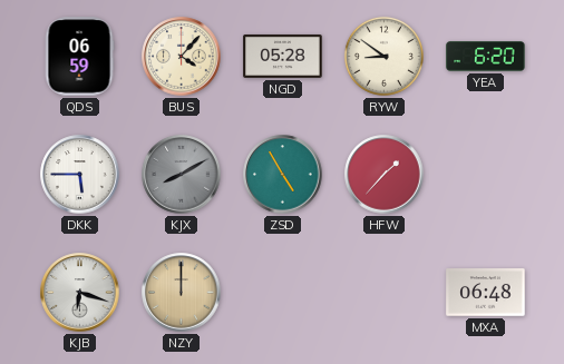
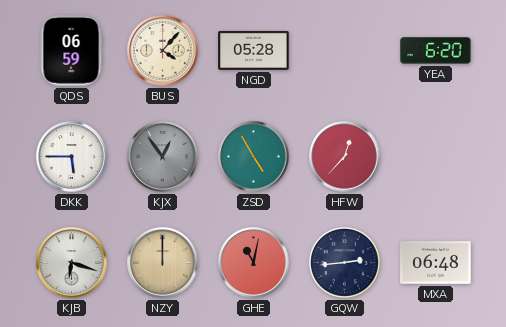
RYW: 8:51 -> none
KJX: 8:10 -> 12:54
HFW: 1:37 -> 12:37
GHE: none -> 11:02
GQW: none -> 2:44
